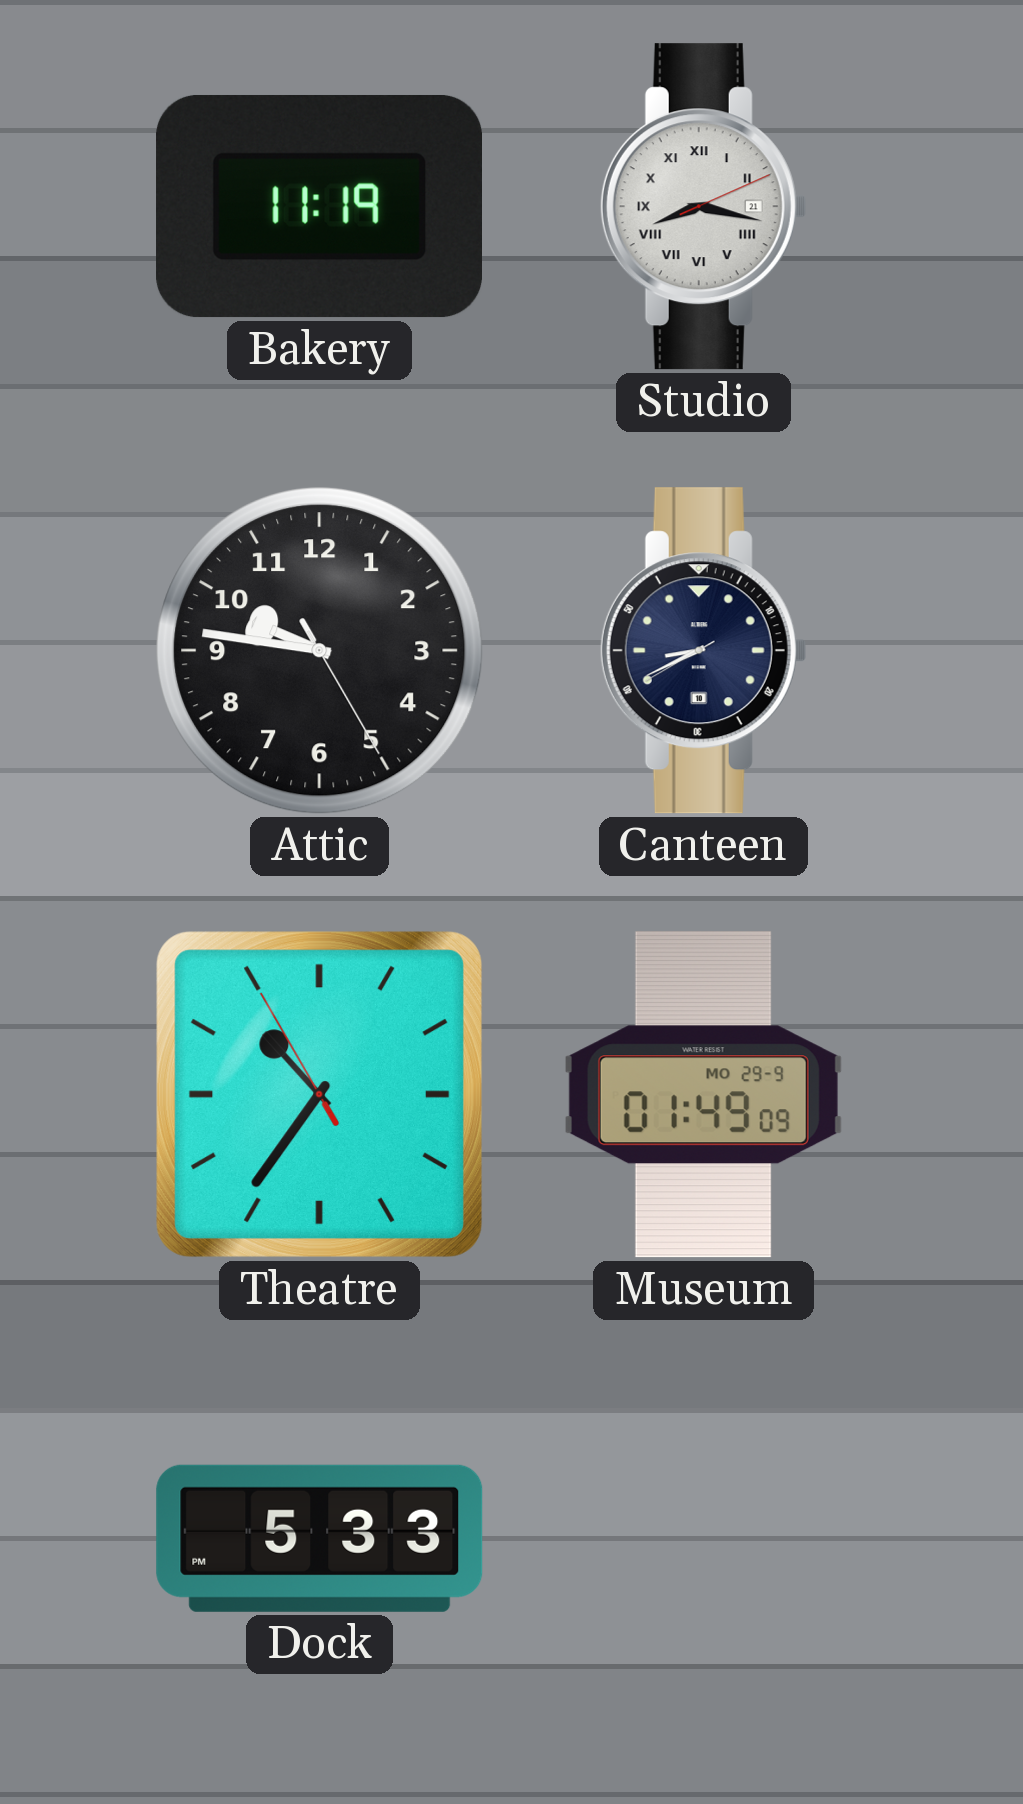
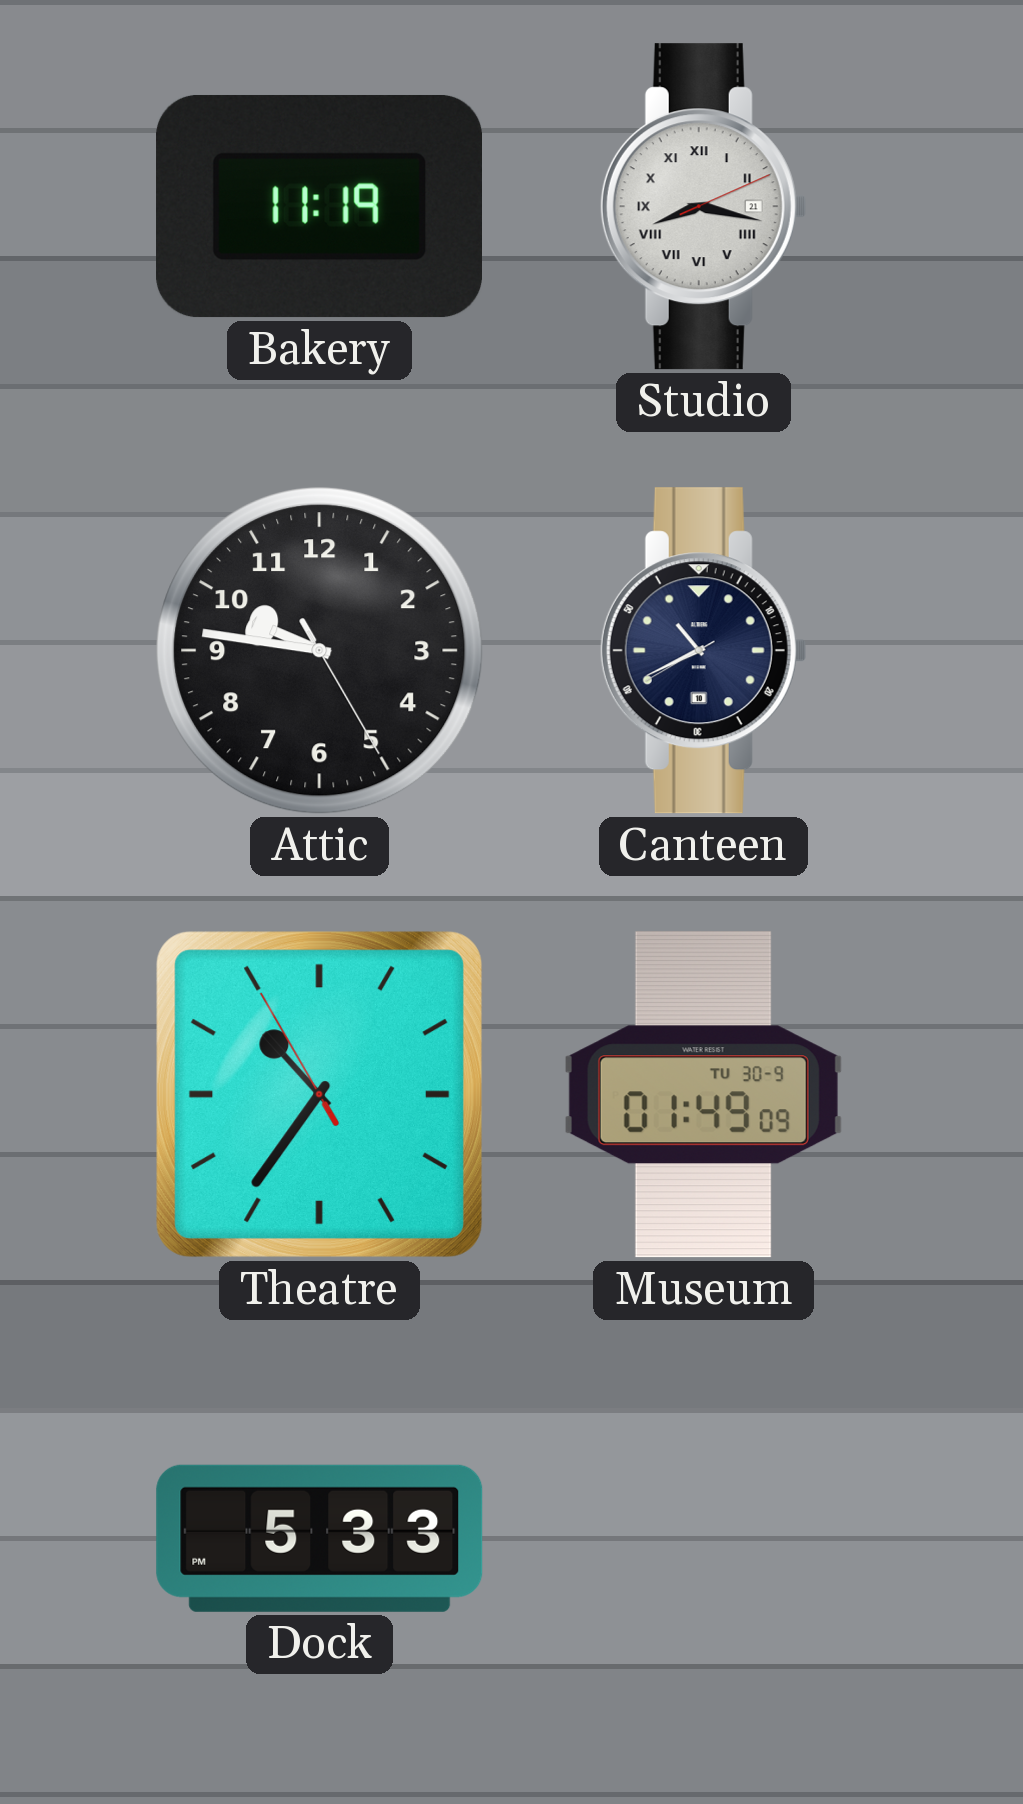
Canteen: 8:40 -> 10:40
Museum date: MO 29-9 -> TU 30-9
